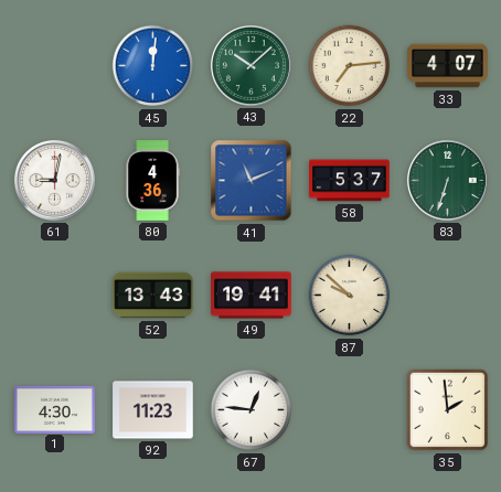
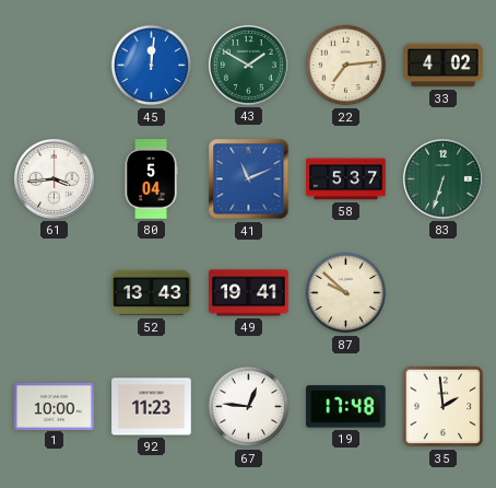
43: 10:08 -> 1:50
33: 4:07 -> 4:02
61: 9:02 -> 3:44
80: 4:36 -> 5:04
1: 4:30 -> 10:00
19: none -> 17:48
